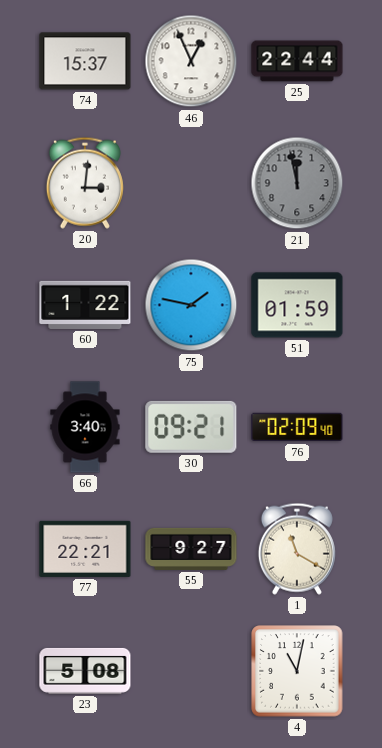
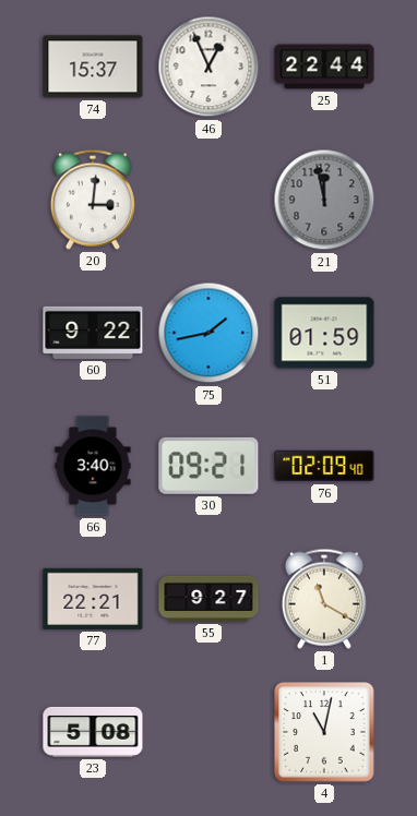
60: 1:22 -> 9:22
75: 1:47 -> 1:43
